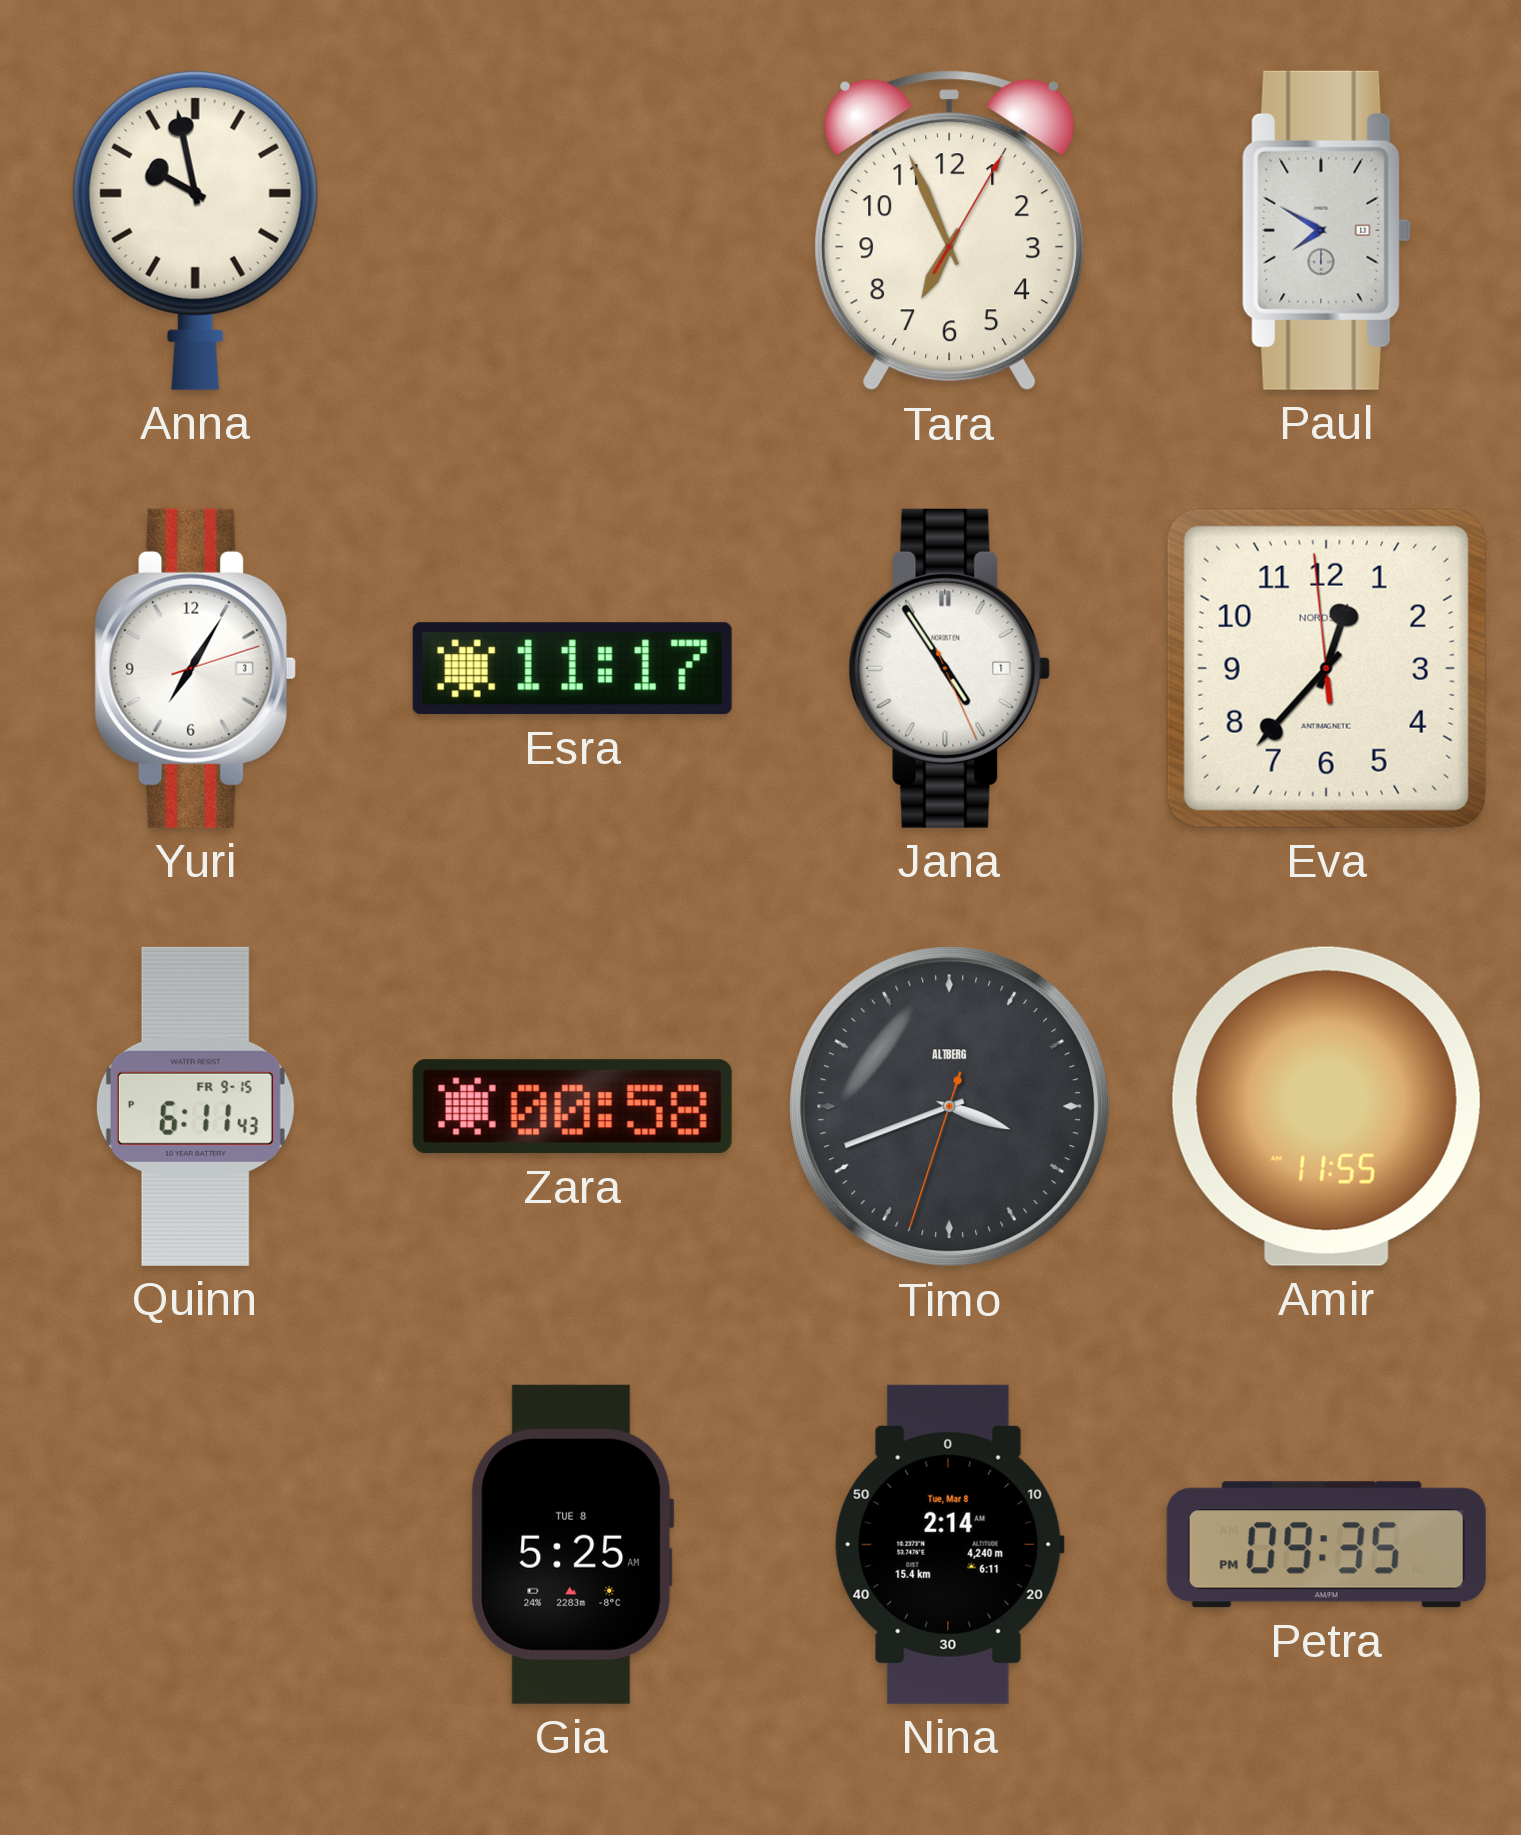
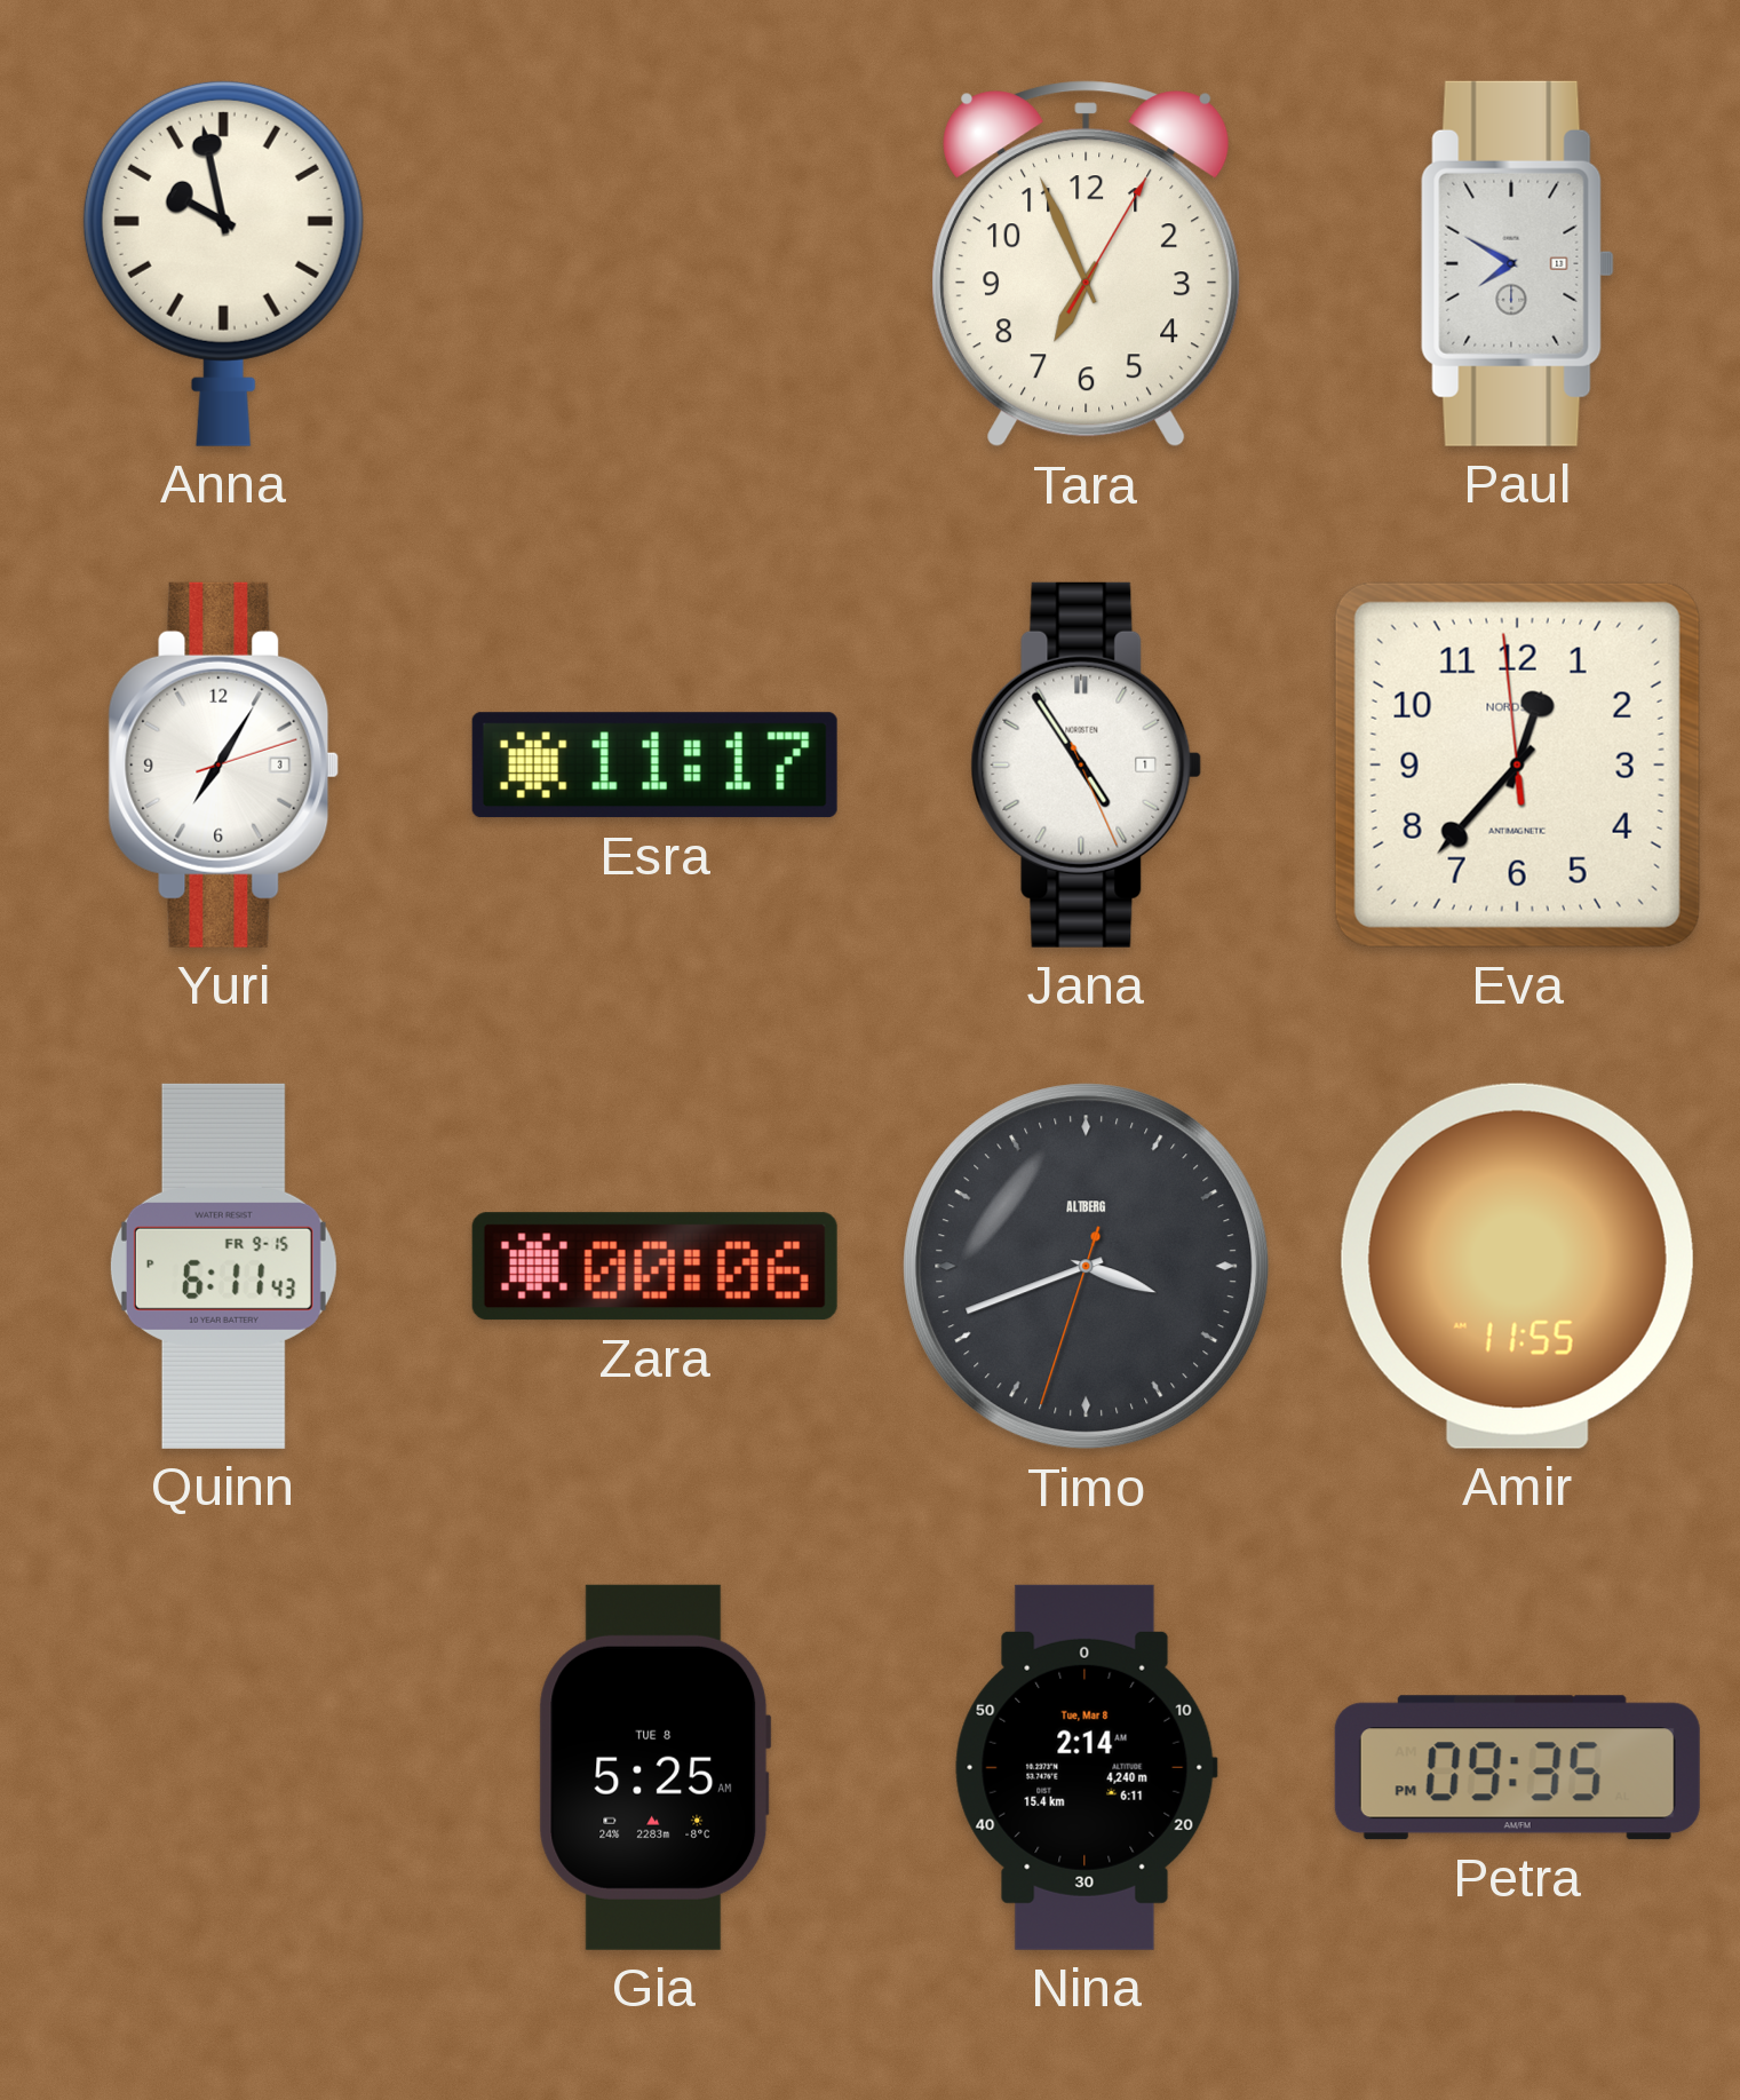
Zara: 00:58 -> 00:06
